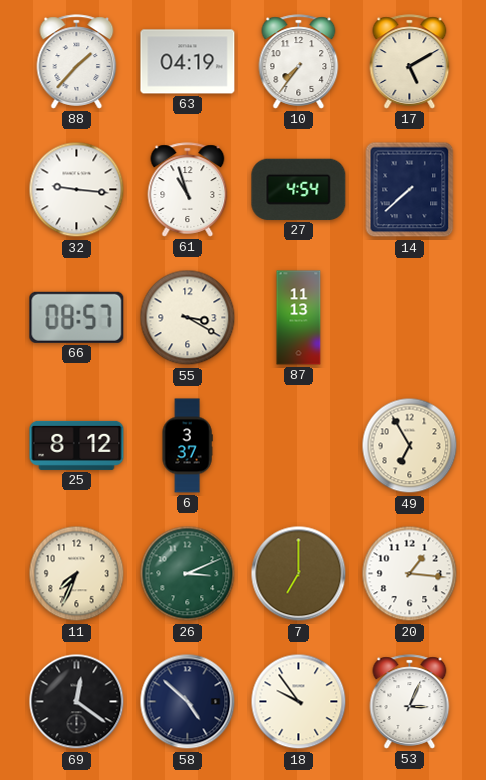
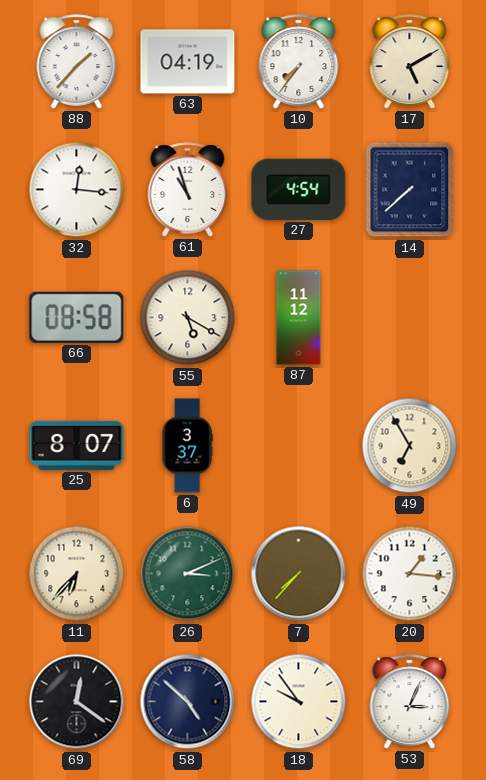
32: 9:16 -> 12:16
66: 08:57 -> 08:58
55: 3:20 -> 5:20
87: 11:13 -> 11:12
25: 8:12 -> 8:07
11: 7:34 -> 6:37
7: 7:00 -> 7:37
